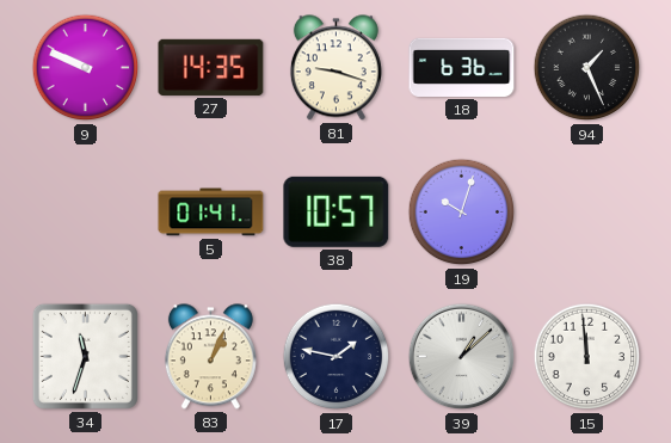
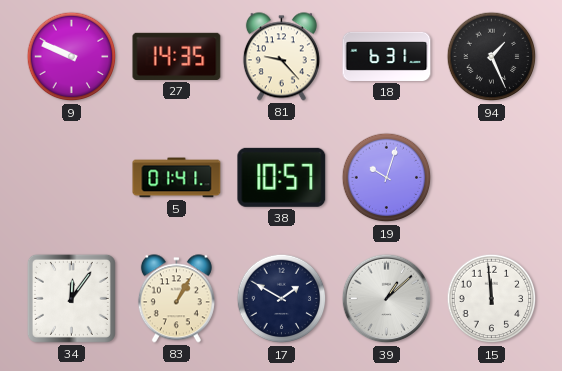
81: 9:18 -> 9:23
18: 6:36 -> 6:31
34: 11:33 -> 12:06
83: 1:04 -> 1:05
17: 1:47 -> 1:50
